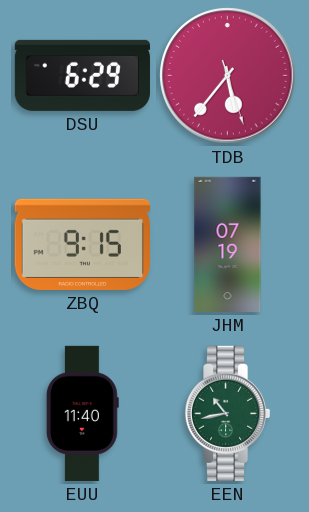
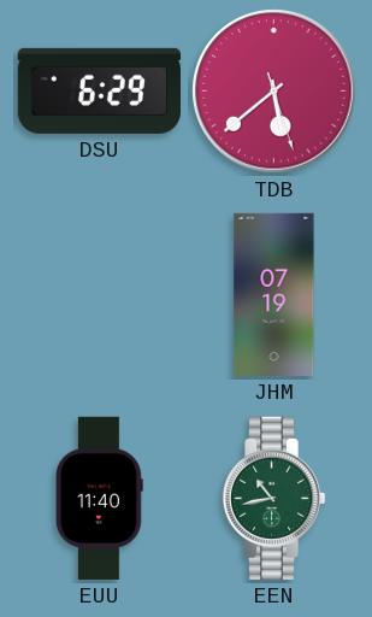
TDB: 5:36 -> 5:38
ZBQ: 9:15 -> none
